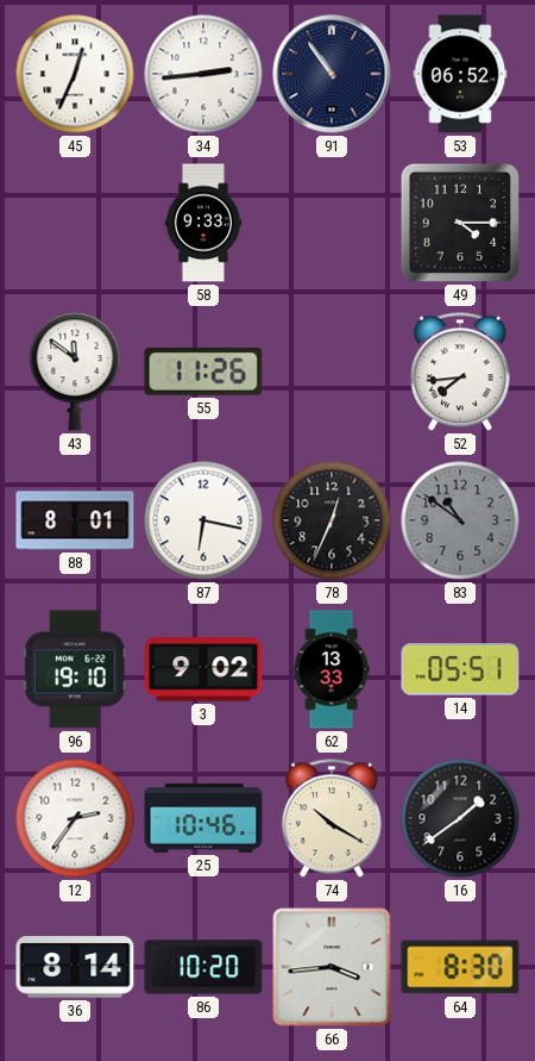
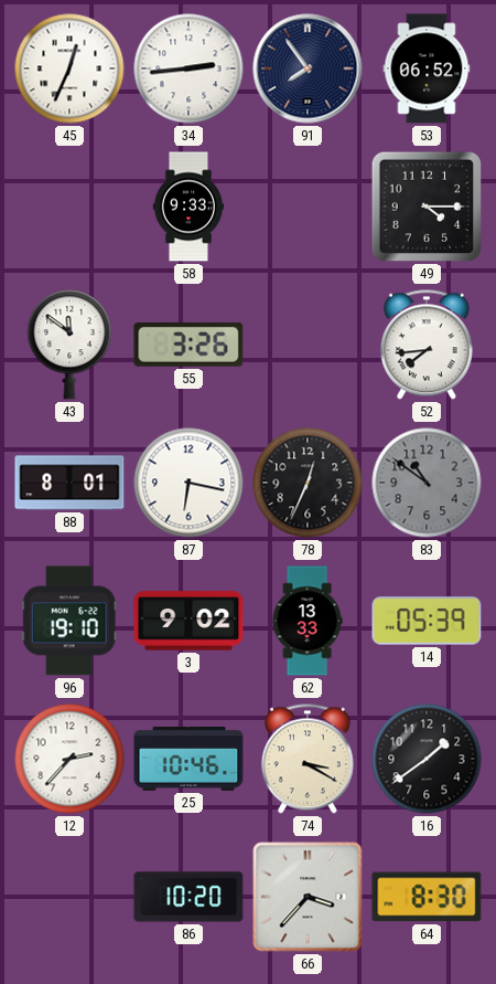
91: 10:54 -> 7:54
55: 11:26 -> 3:26
14: 05:51 -> 05:39
12: 2:36 -> 2:37
74: 10:20 -> 3:20
36: 8:14 -> none
66: 3:44 -> 3:37
